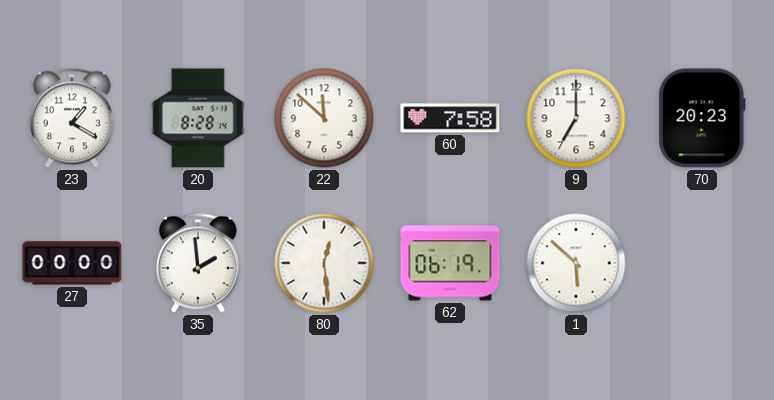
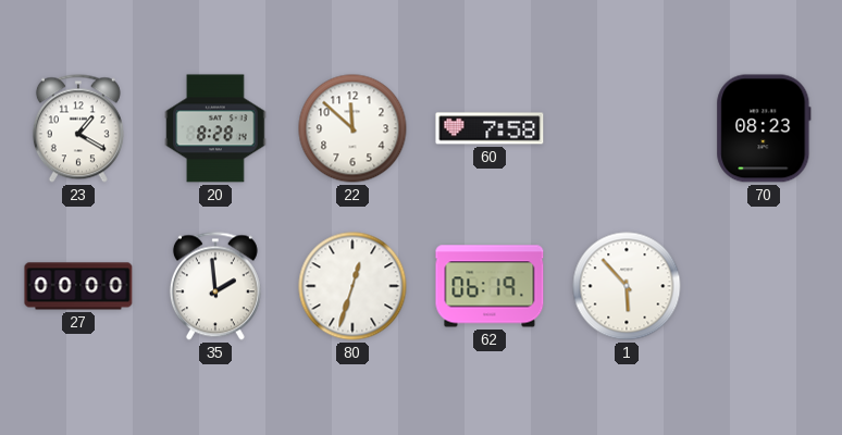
9: 7:00 -> none
70: 20:23 -> 08:23
80: 12:29 -> 12:33
1: 5:52 -> 5:53
